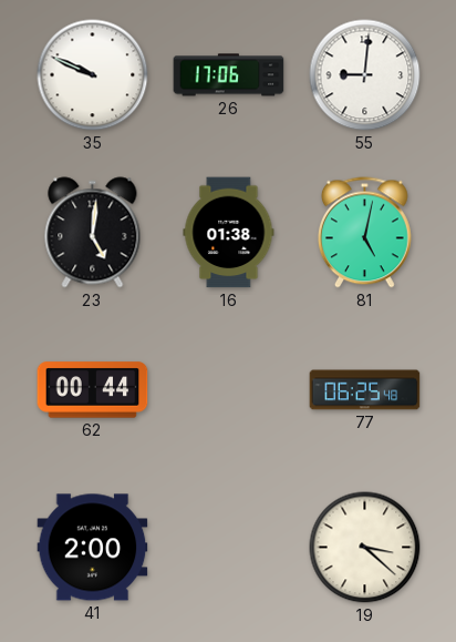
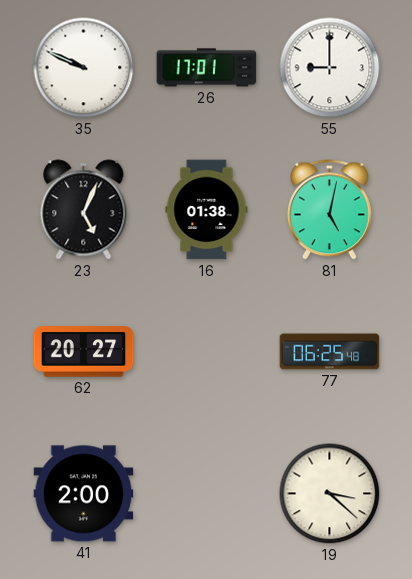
26: 17:06 -> 17:01
55: 9:01 -> 9:00
23: 5:01 -> 5:04
62: 00:44 -> 20:27
